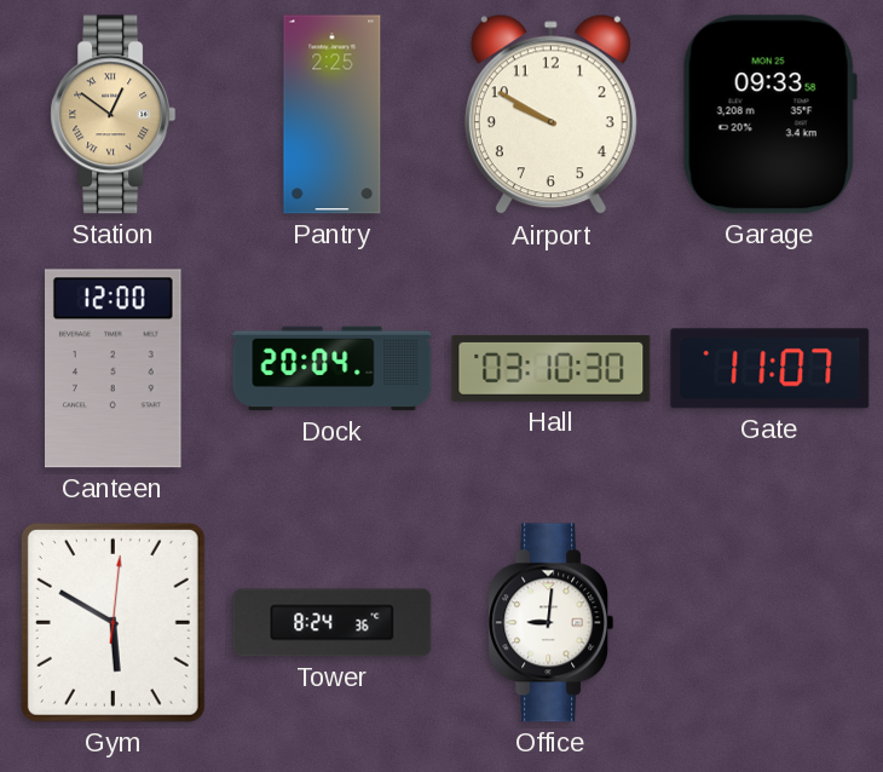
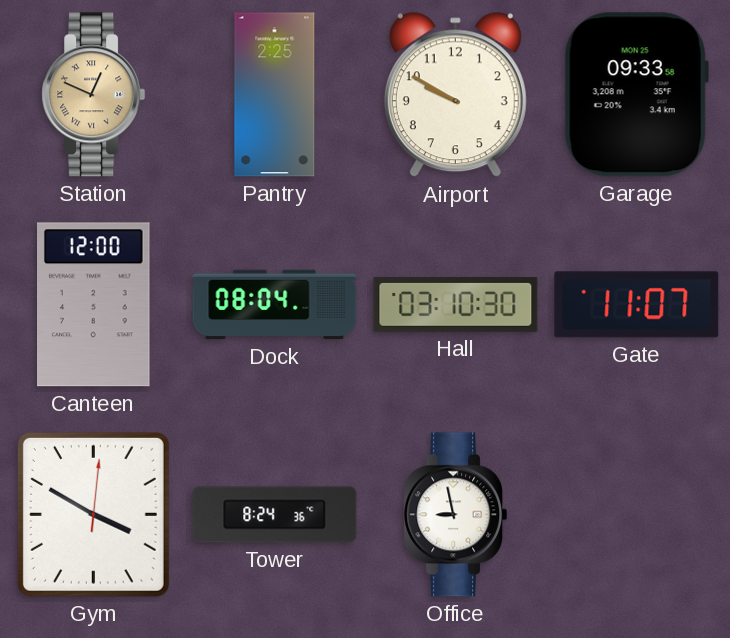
Station: 12:51 -> 12:49
Dock: 20:04 -> 08:04
Gym: 5:50 -> 3:50
Office: 9:01 -> 8:58
